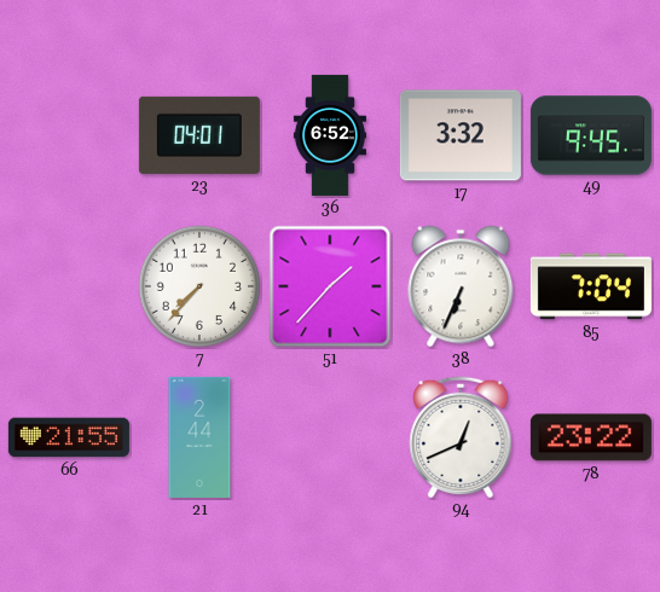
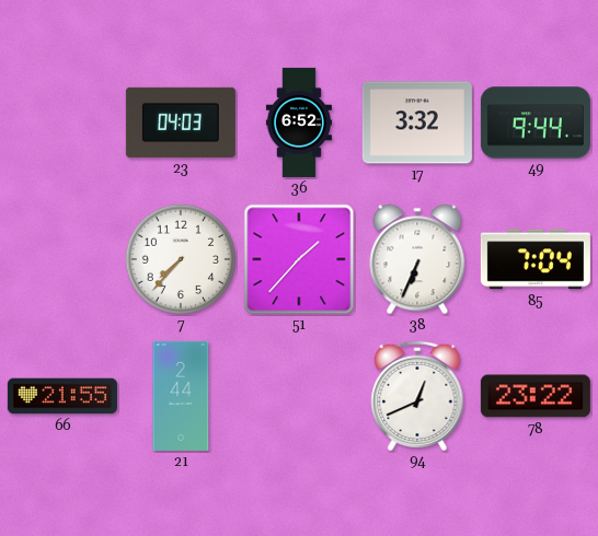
23: 04:01 -> 04:03
49: 9:45 -> 9:44
